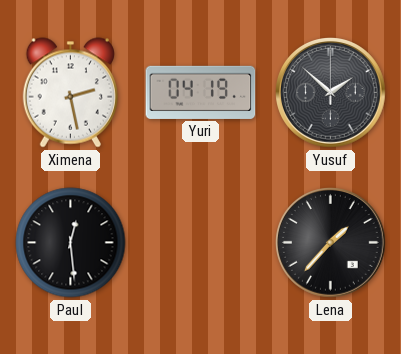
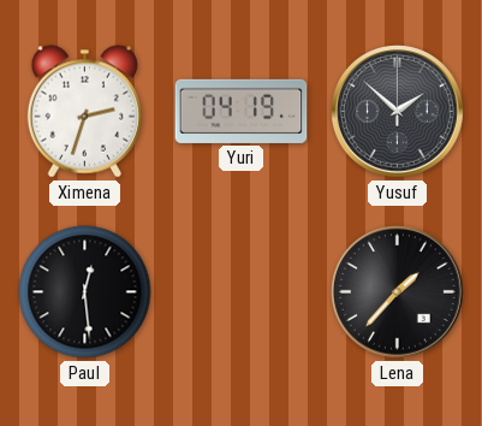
Ximena: 2:28 -> 2:33
